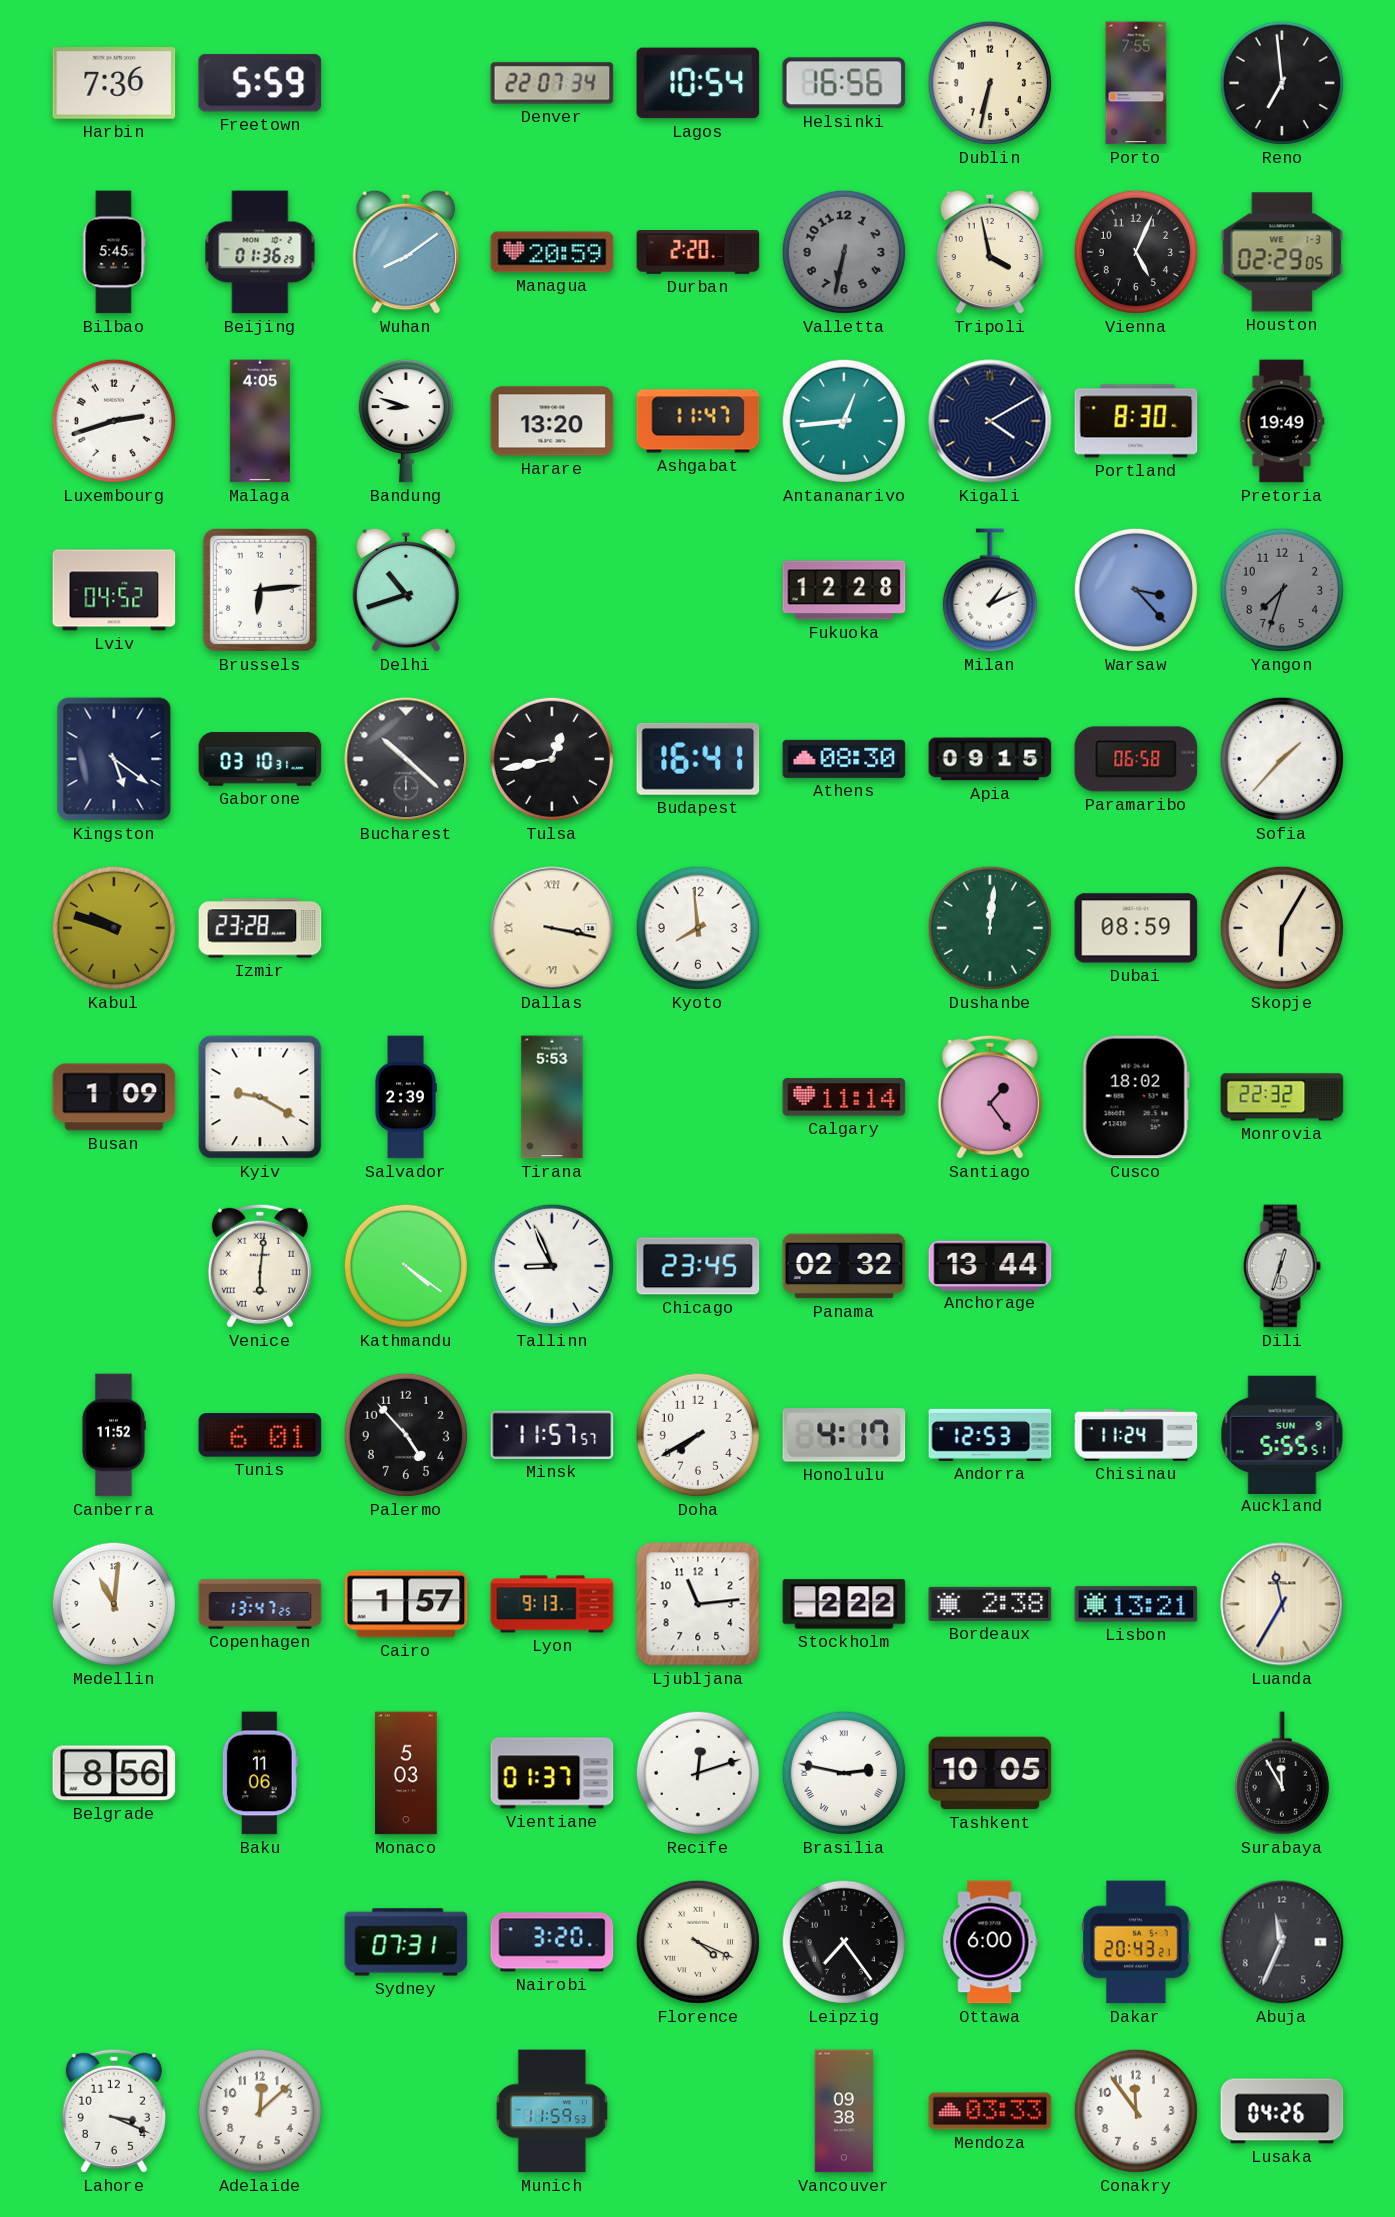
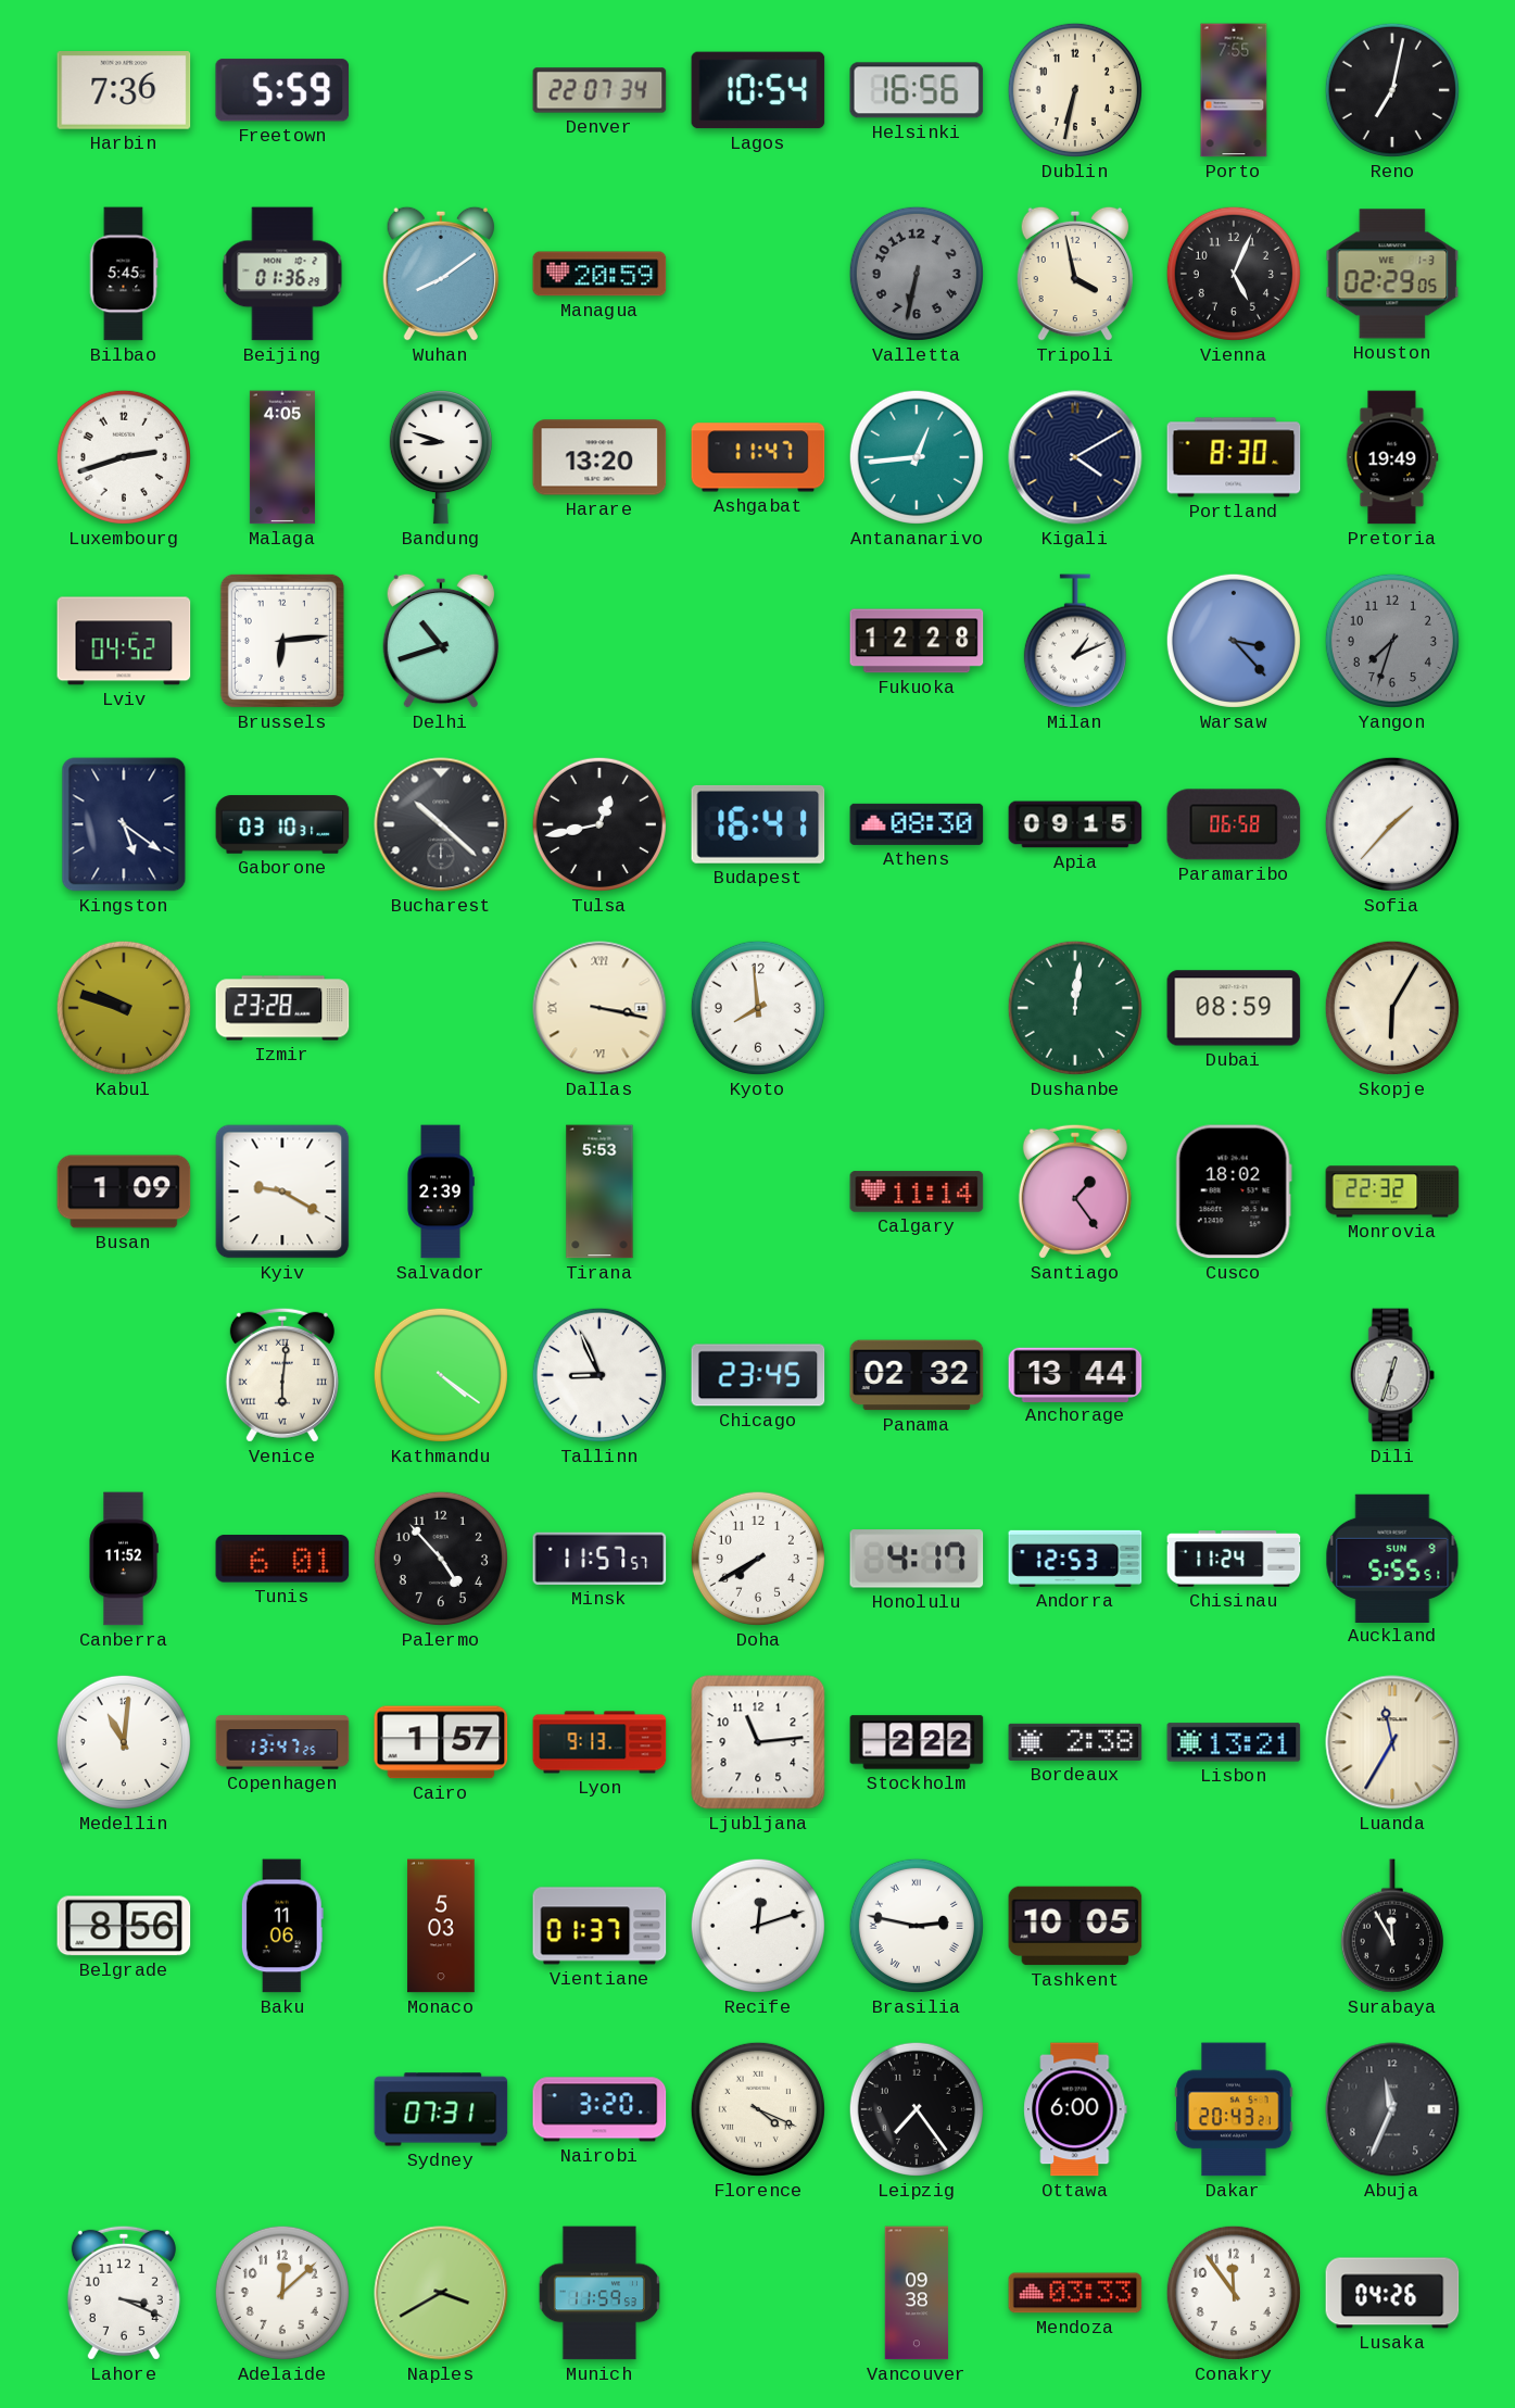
Reno: 6:59 -> 7:02
Durban: 2:20 -> none
Naples: none -> 3:40
